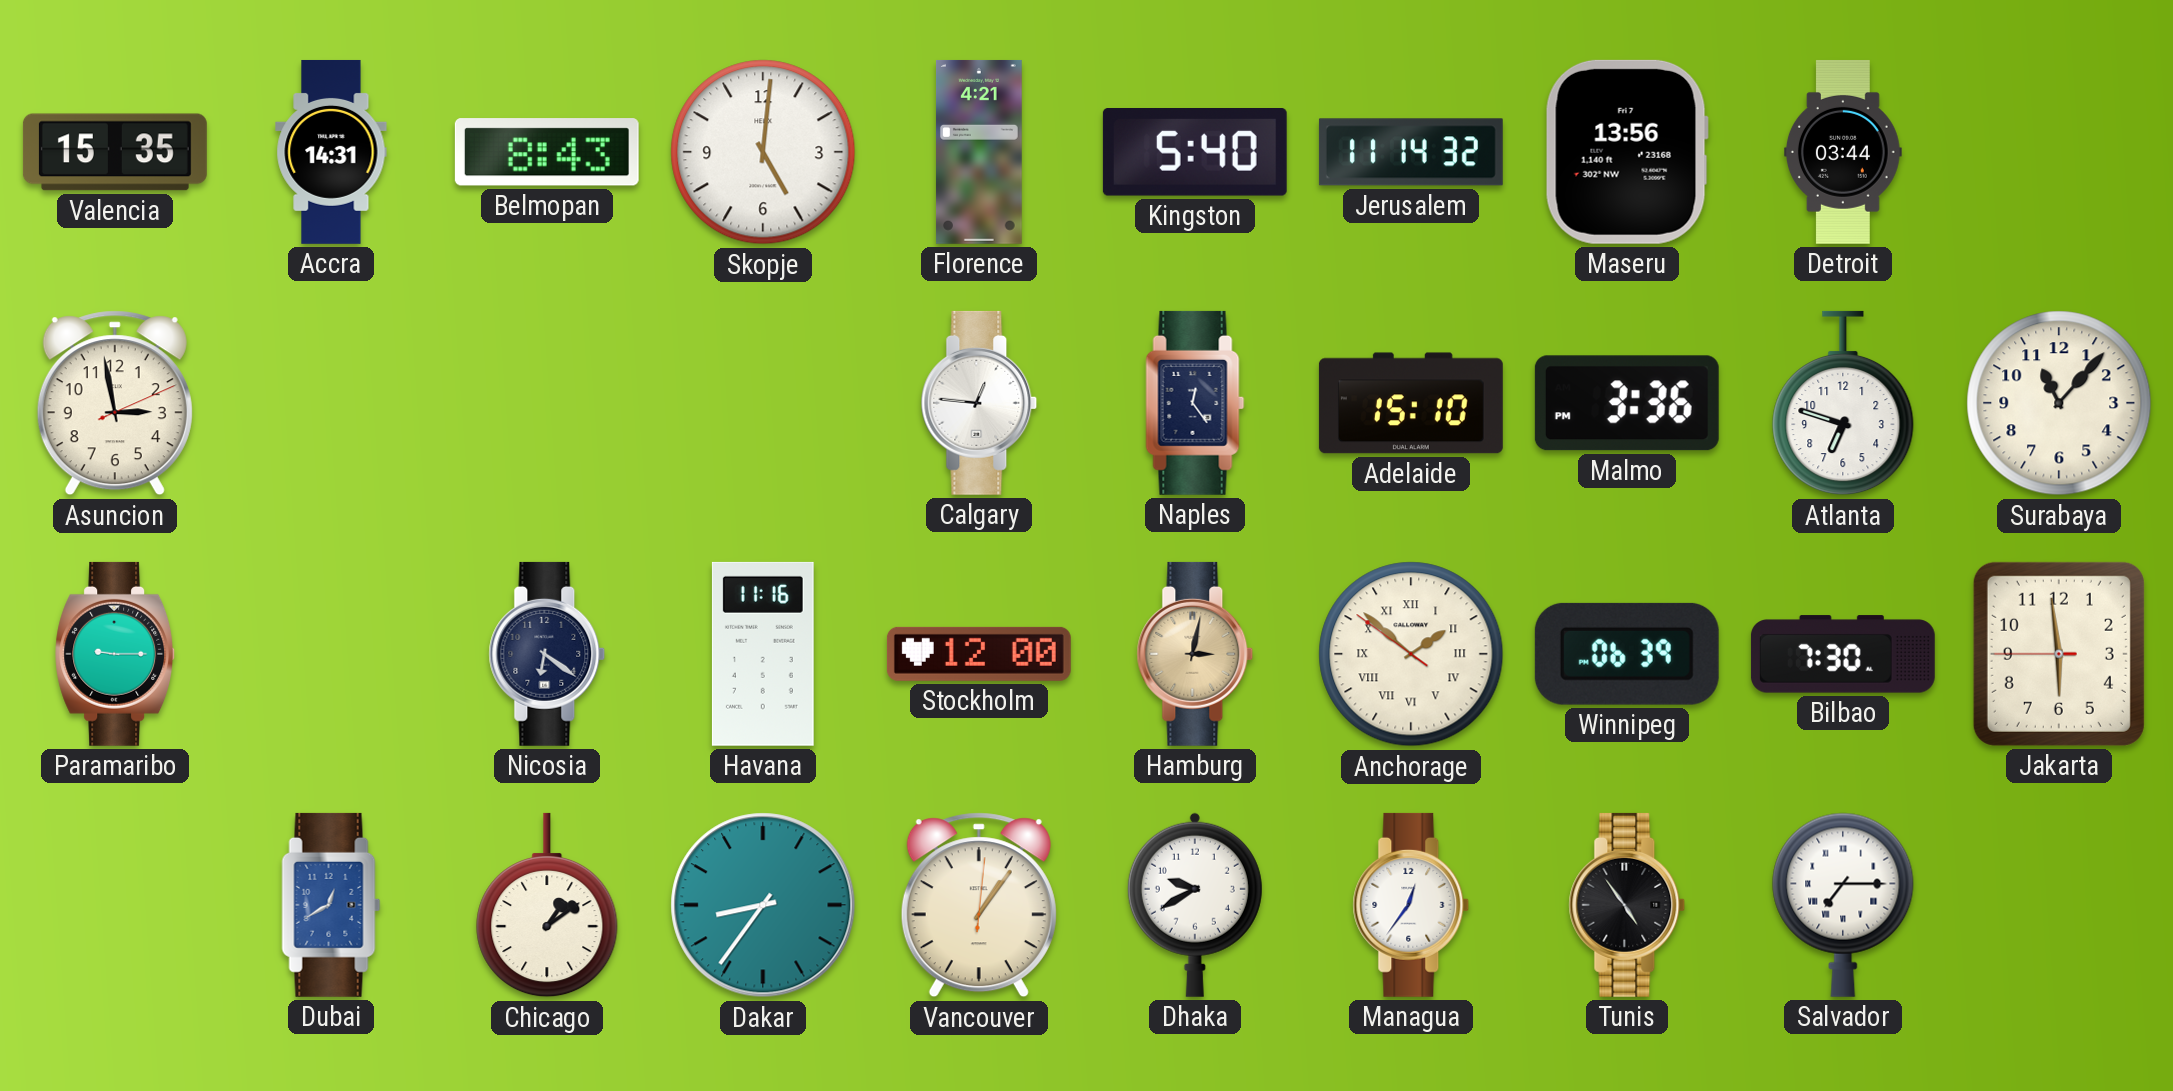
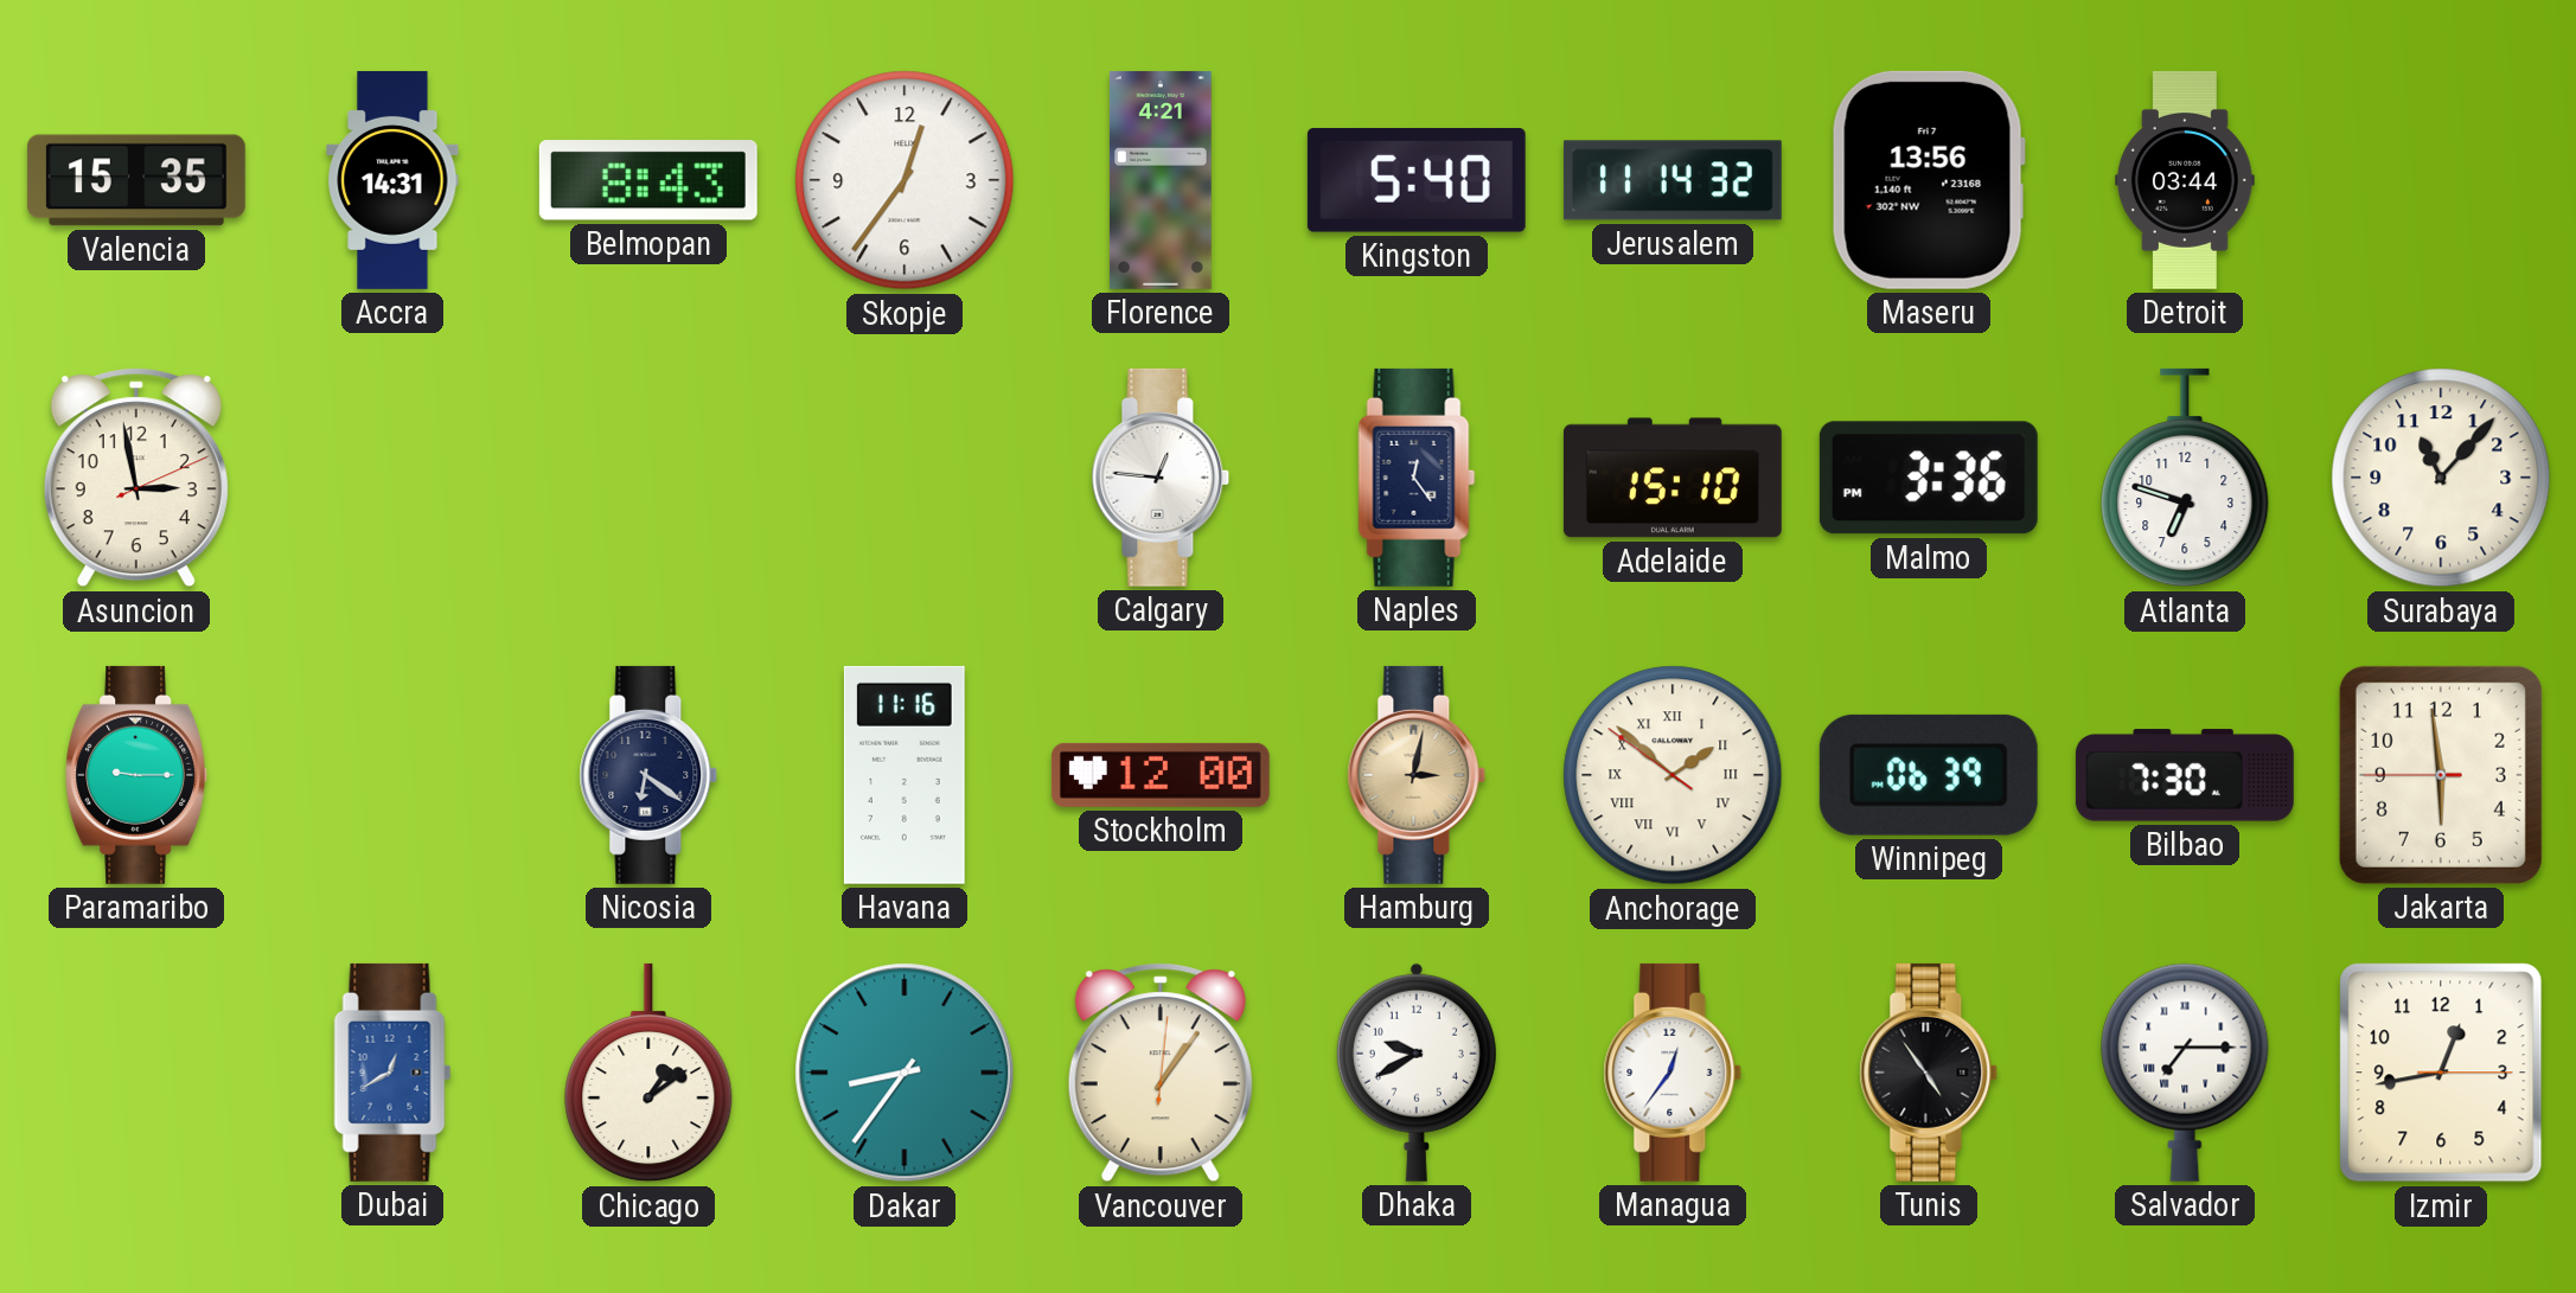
Skopje: 5:01 -> 12:36
Izmir: none -> 12:43
